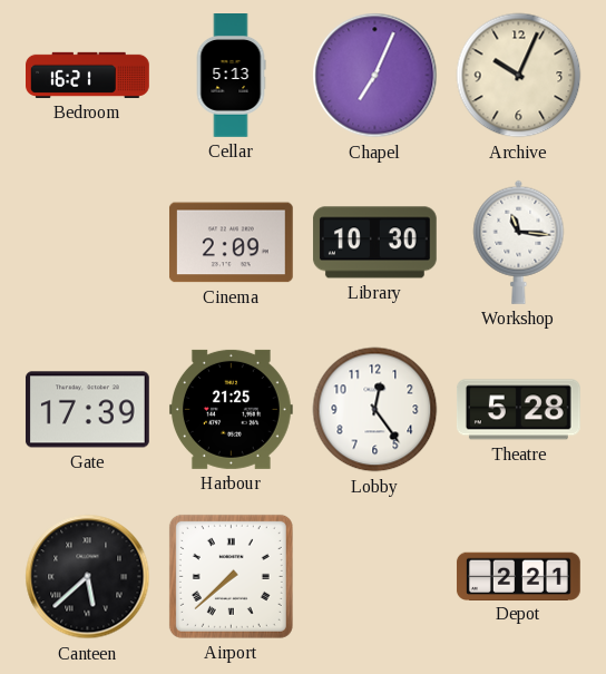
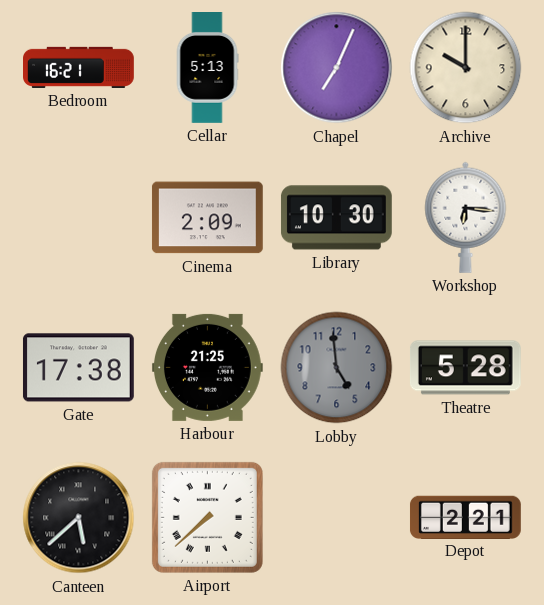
Archive: 10:04 -> 10:00
Workshop: 11:16 -> 6:16
Gate: 17:39 -> 17:38
Lobby: 12:24 -> 4:59
Lobby dial: white -> grey
